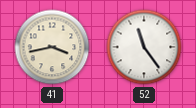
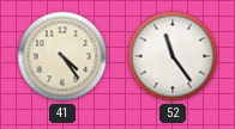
41: 3:43 -> 4:24
